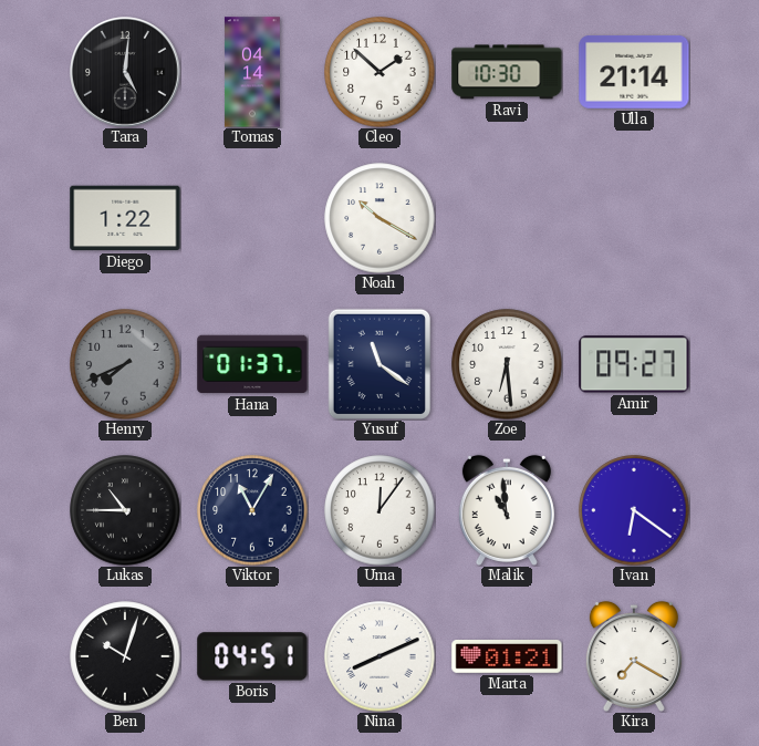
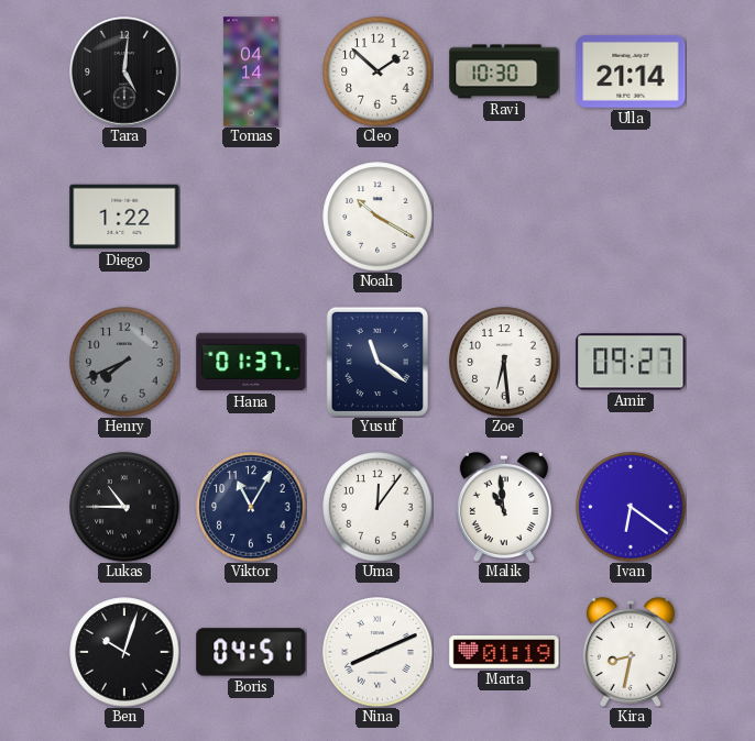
Marta: 01:21 -> 01:19
Kira: 7:20 -> 8:32
